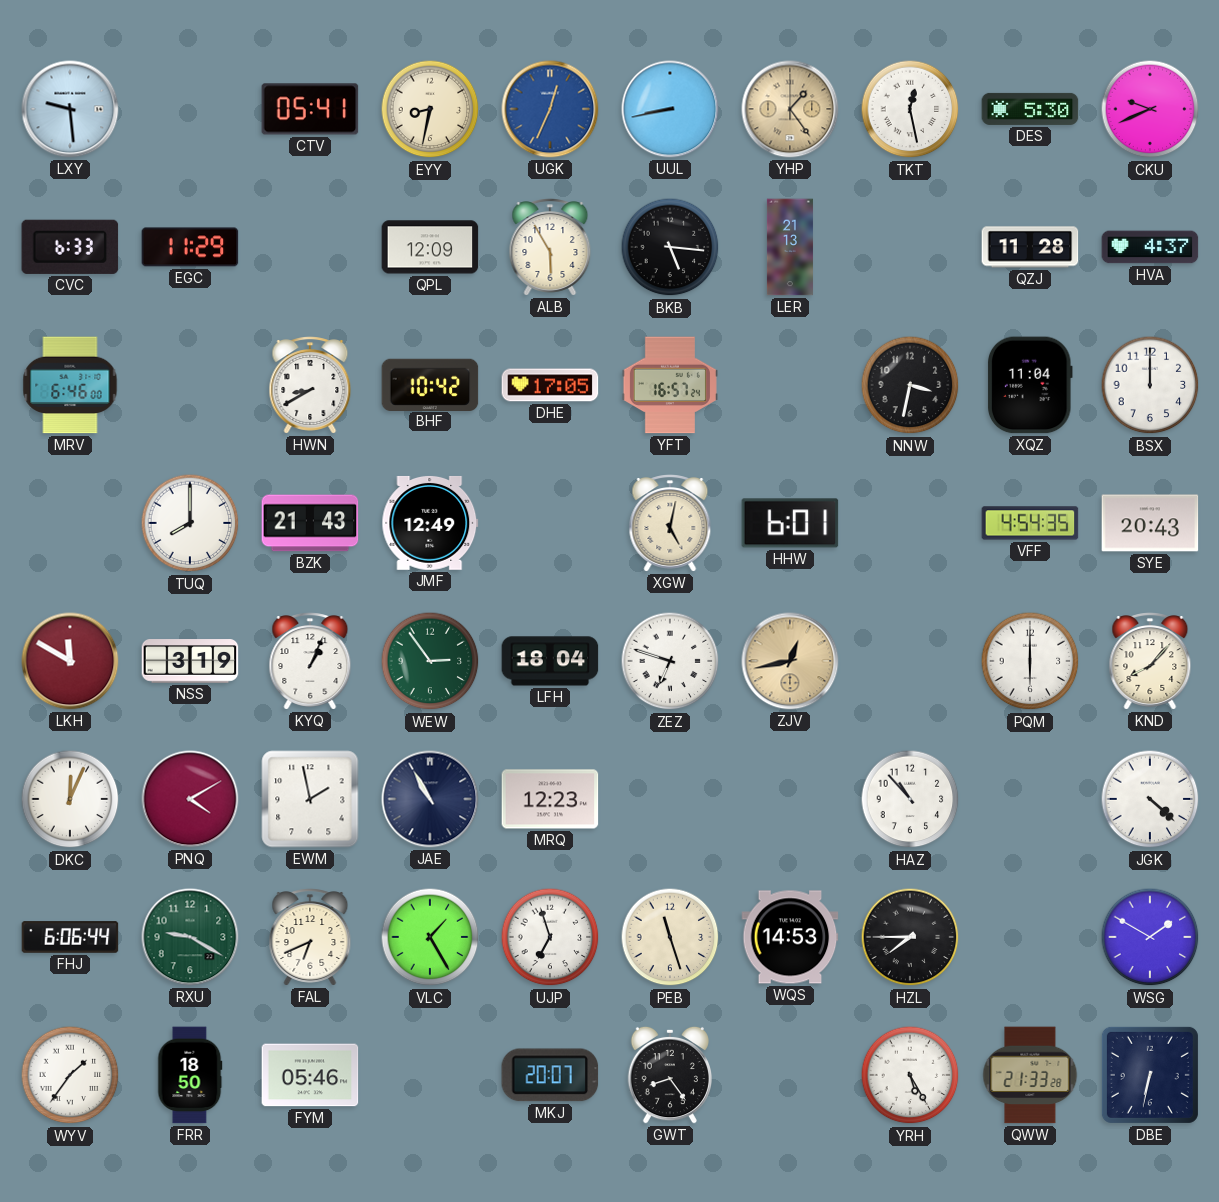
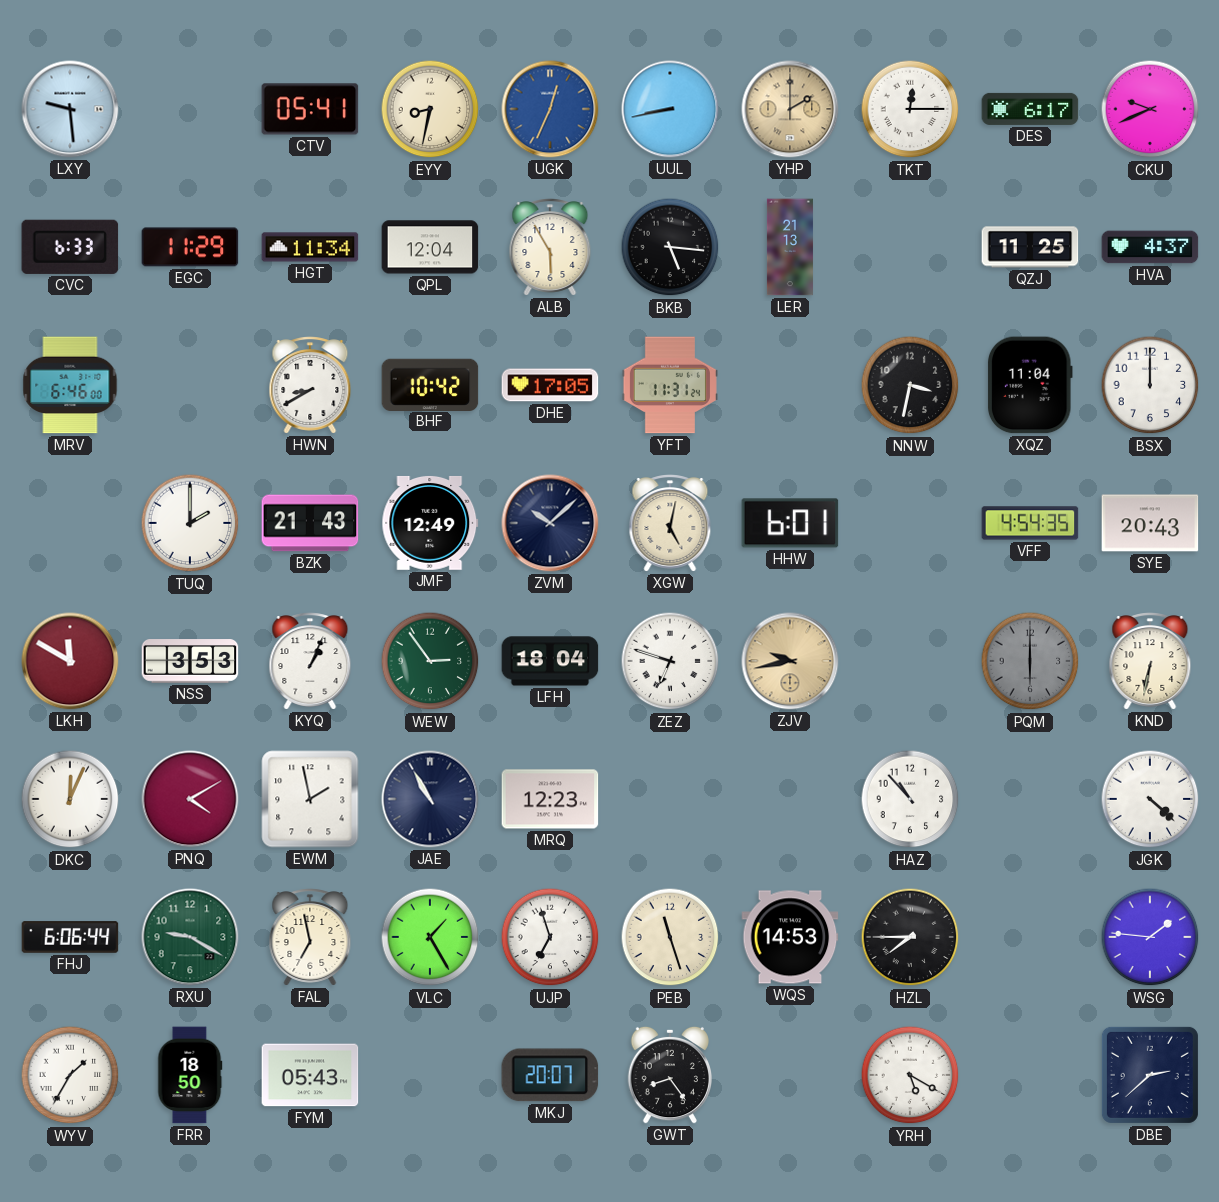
YHP: 1:24 -> 2:00
TKT: 12:28 -> 12:15
DES: 5:30 -> 6:17
HGT: none -> 11:34
QPL: 12:09 -> 12:04
QZJ: 11:28 -> 11:25
YFT: 16:57 -> 11:31
TUQ: 8:00 -> 2:00
ZVM: none -> 10:08
NSS: 3:19 -> 3:53
ZJV: 12:43 -> 9:43
PQM dial: white -> grey
KND: 8:07 -> 6:32
FAL: 6:41 -> 6:58
WSG: 1:50 -> 1:46
WYV: 1:36 -> 1:35
FYM: 05:46 -> 05:43
YRH: 5:25 -> 5:20
QWW: 21:33 -> none
DBE: 6:32 -> 2:38
